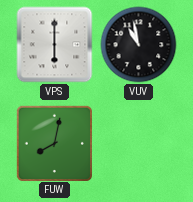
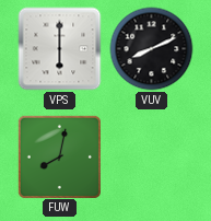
VUV: 10:58 -> 8:11
